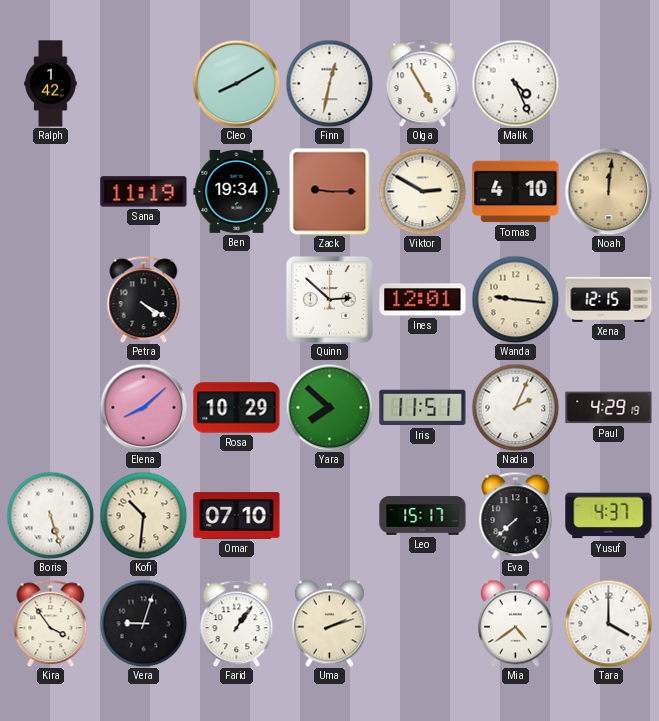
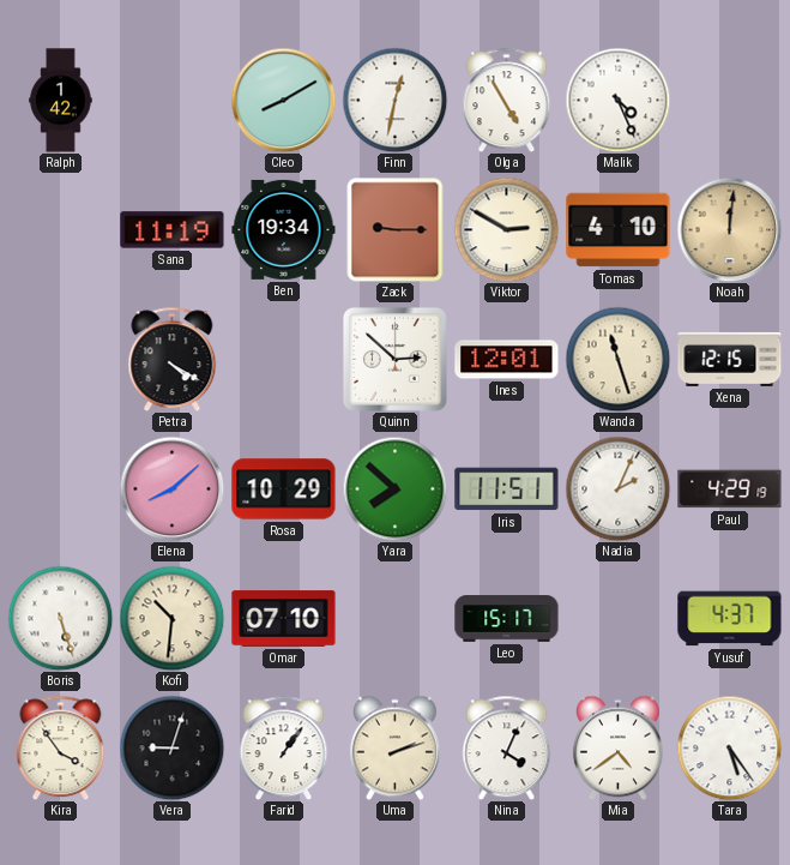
Wanda: 9:16 -> 11:27
Eva: 7:38 -> none
Nina: none -> 4:04
Tara: 4:00 -> 5:24
